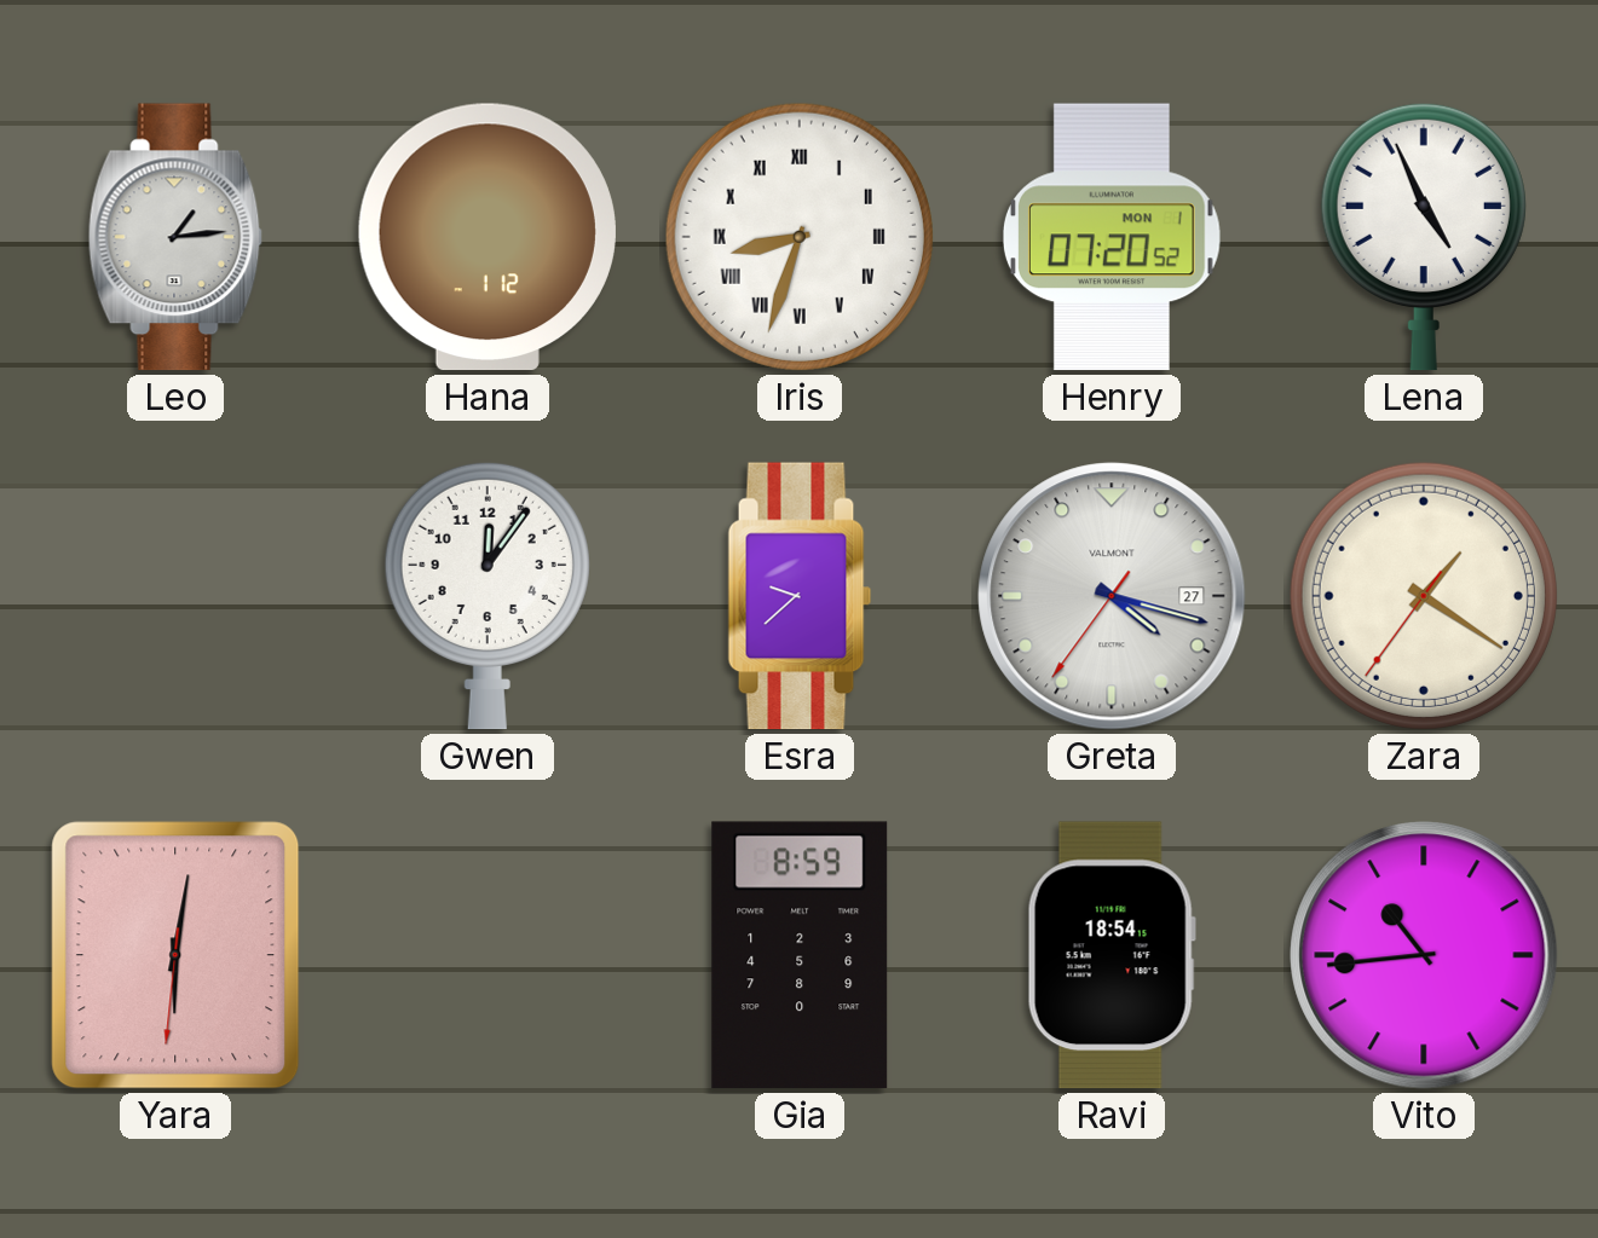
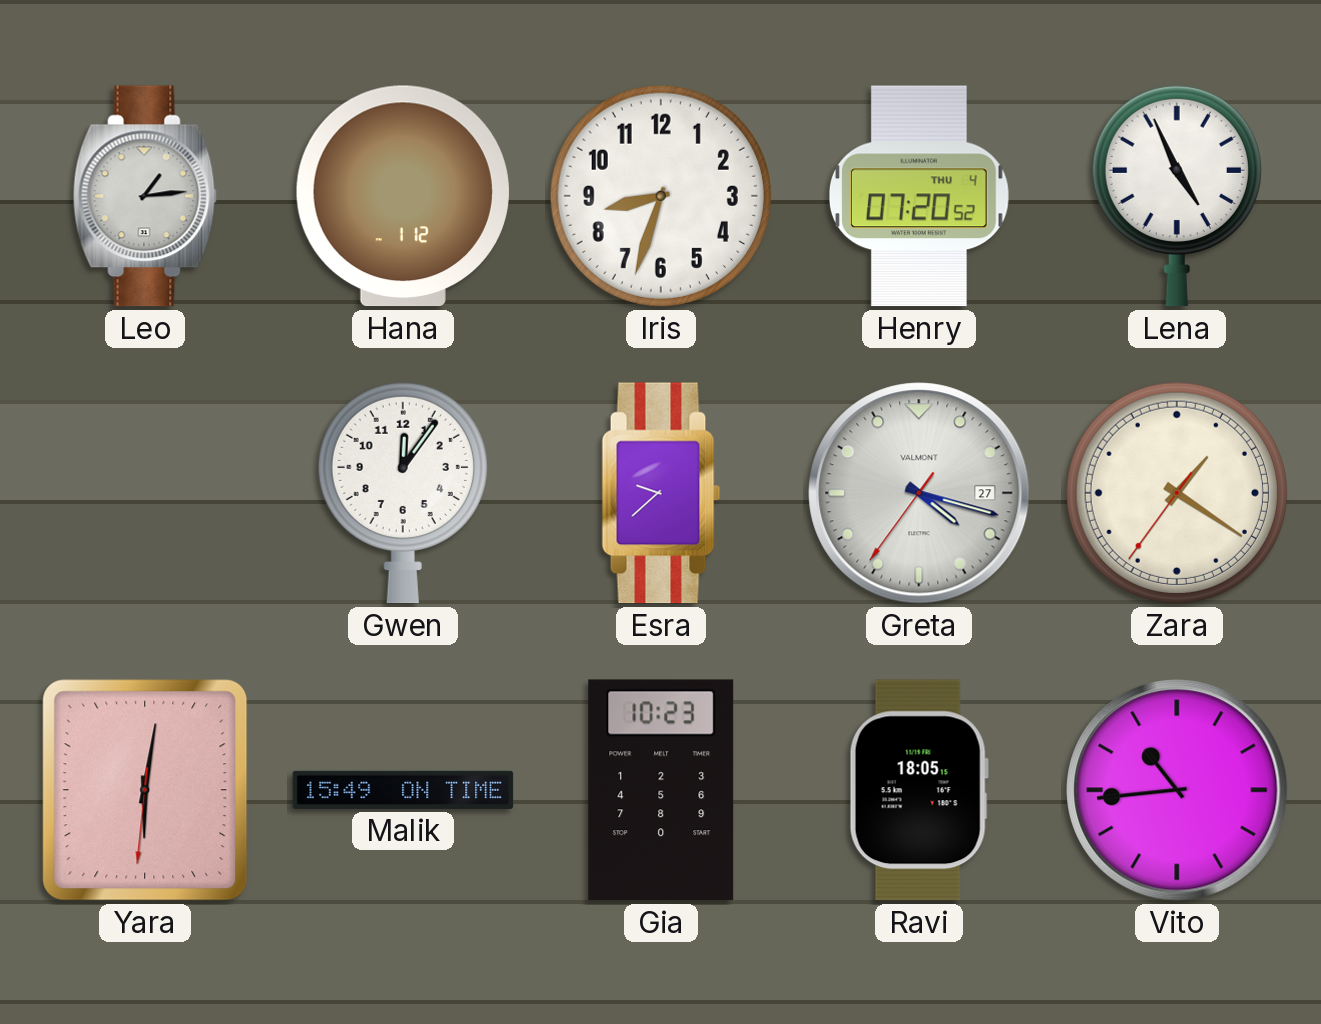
Iris numerals: Roman -> Arabic
Henry date: MON 1 -> THU 4
Malik: none -> 15:49
Gia: 8:59 -> 10:23
Ravi: 18:54 -> 18:05
